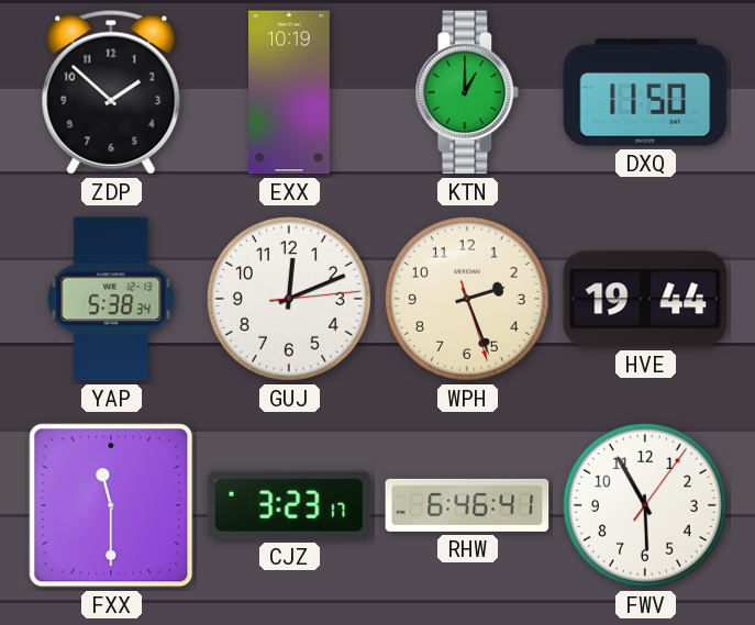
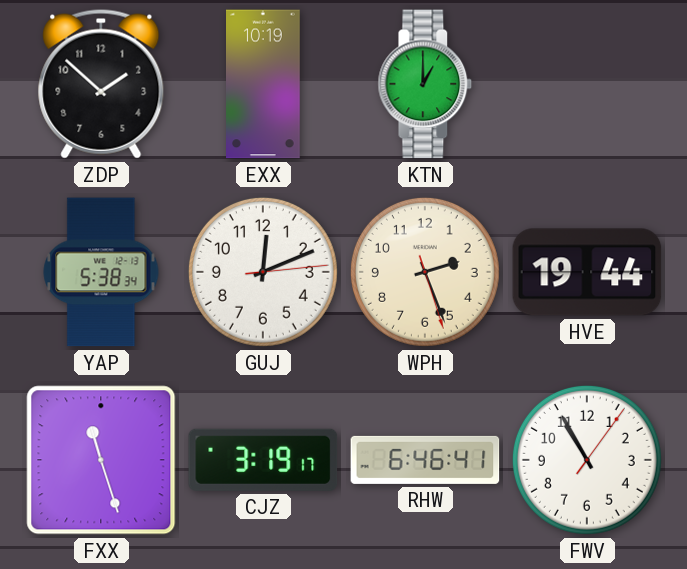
DXQ: 11:50 -> none
FXX: 11:30 -> 11:27
CJZ: 3:23 -> 3:19
FWV: 5:55 -> 10:55
